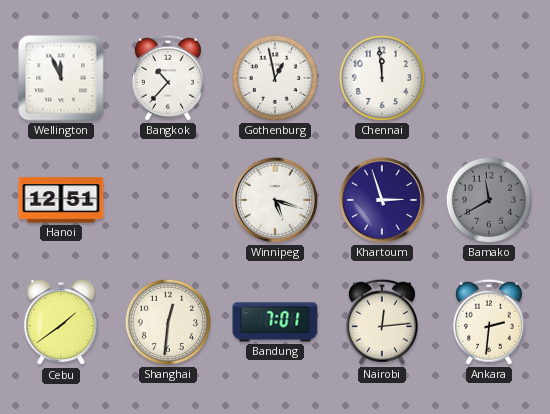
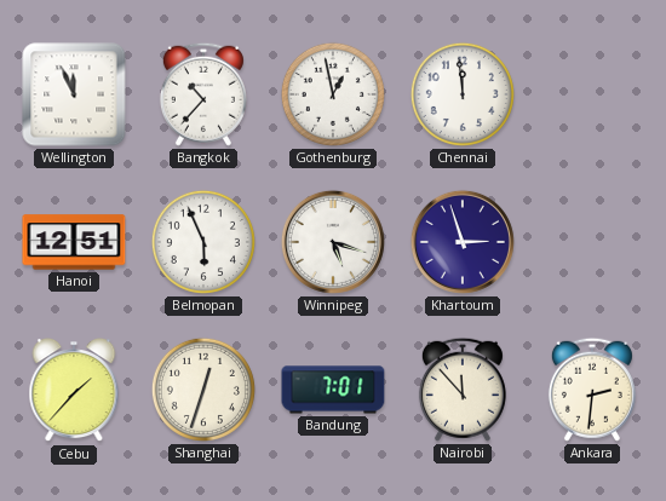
Belmopan: none -> 5:56
Bamako: 11:40 -> none
Cebu: 1:39 -> 1:37
Shanghai: 12:31 -> 12:33
Nairobi: 12:14 -> 11:53
